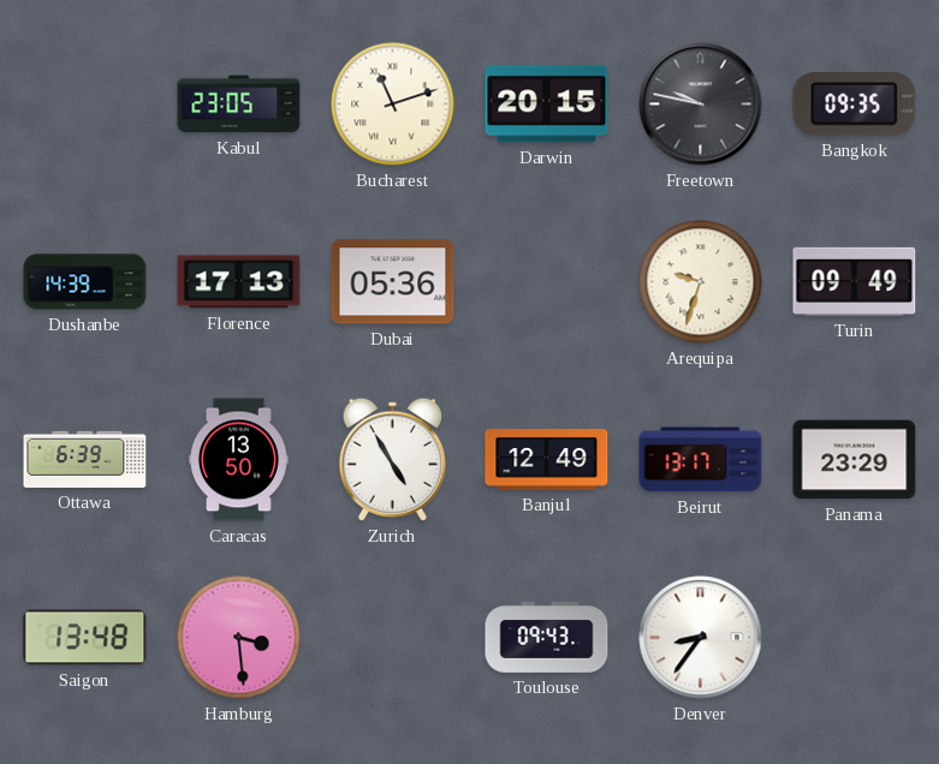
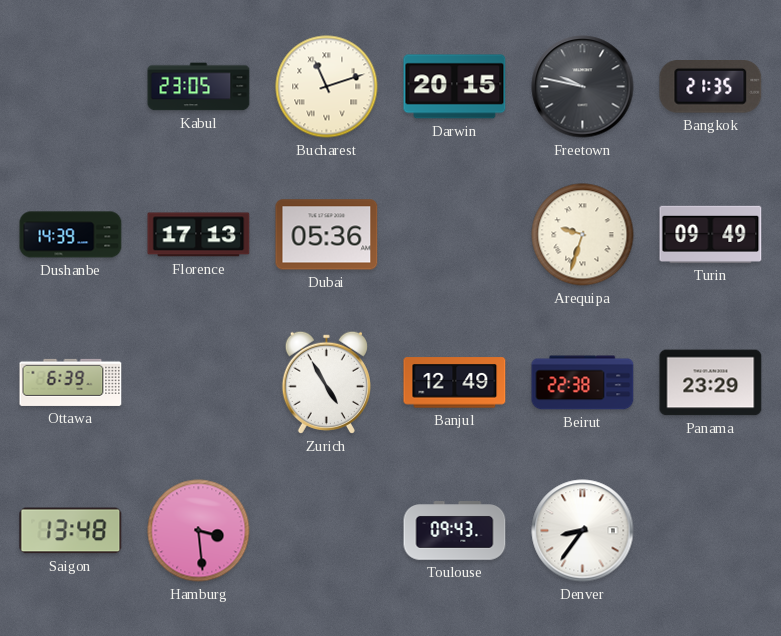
Bangkok: 09:35 -> 21:35
Caracas: 13:50 -> none
Beirut: 13:17 -> 22:38
